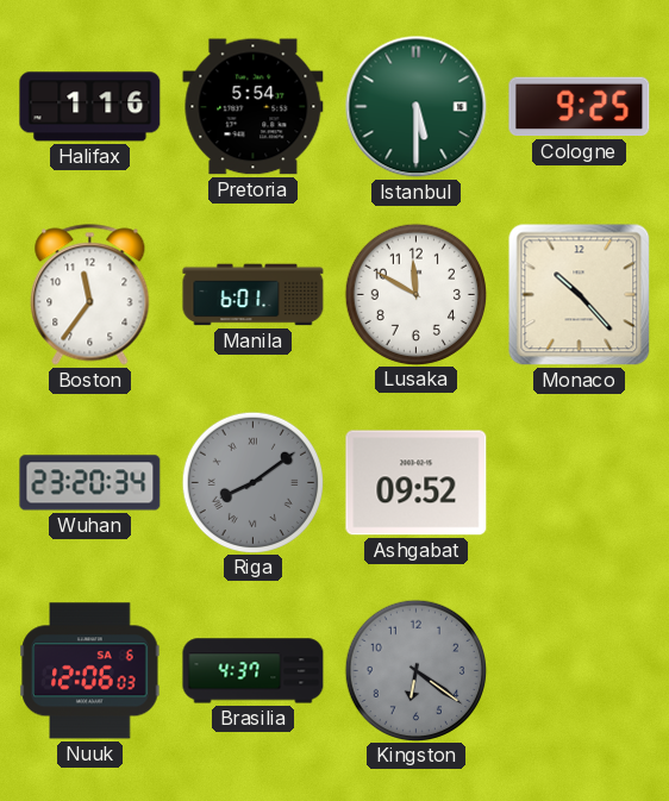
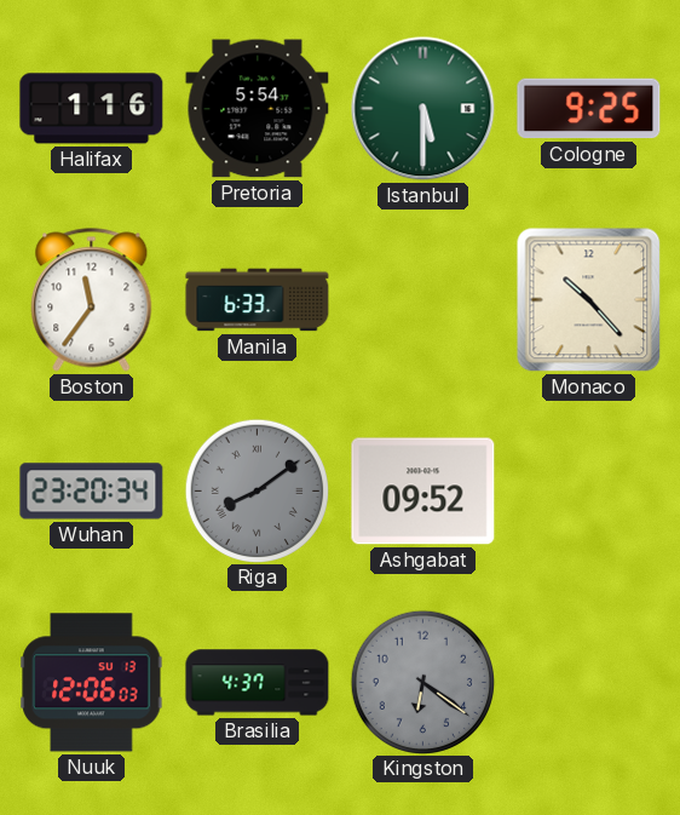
Manila: 6:01 -> 6:33
Lusaka: 11:50 -> none
Nuuk date: SA 6 -> SU 13
